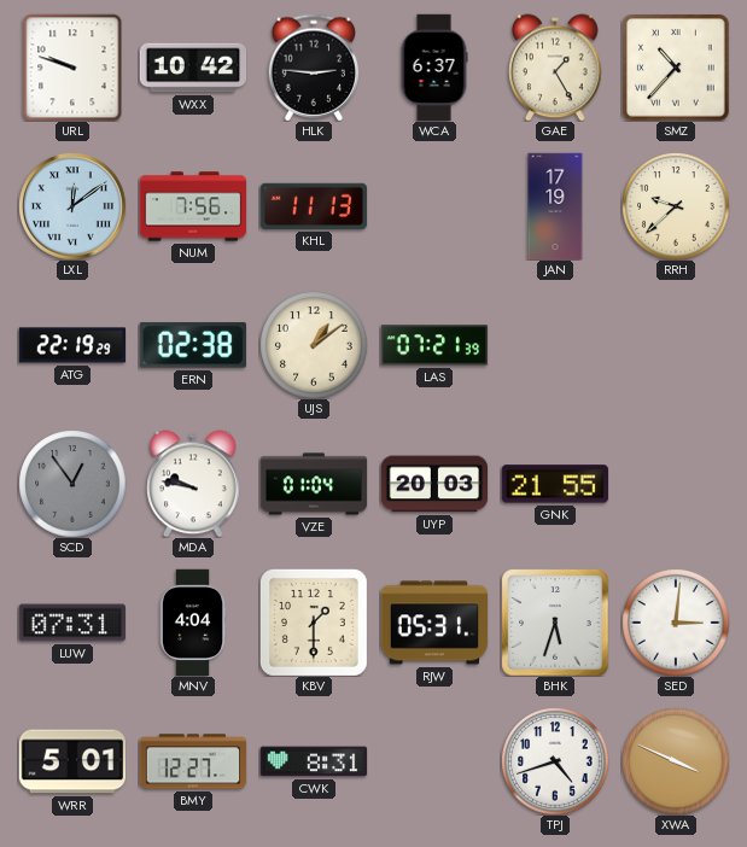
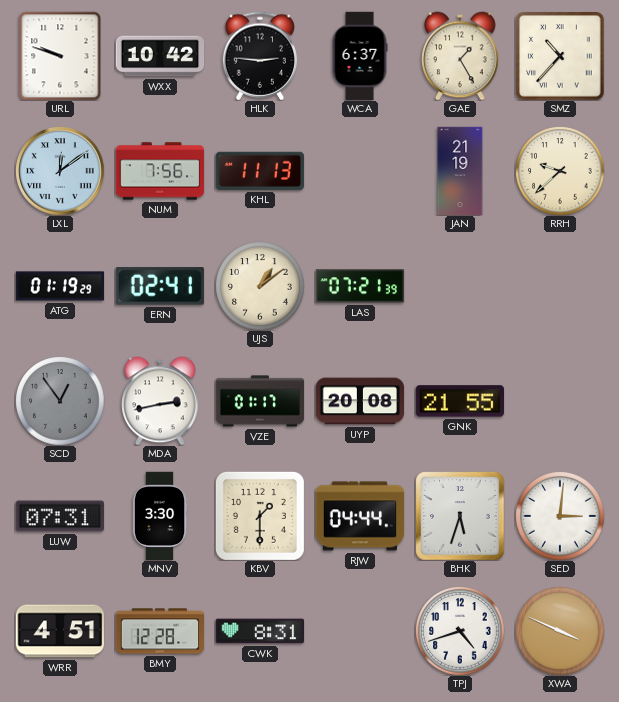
JAN: 17:19 -> 21:19
ATG: 22:19 -> 01:19
ERN: 02:38 -> 02:41
MDA: 9:47 -> 2:43
VZE: 01:04 -> 01:17
UYP: 20:03 -> 20:08
MNV: 4:04 -> 3:30
RJW: 05:31 -> 04:44
WRR: 5:01 -> 4:51
BMY: 12:27 -> 12:28
